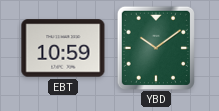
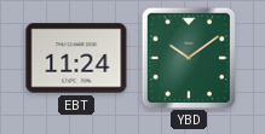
EBT: 10:59 -> 11:24
